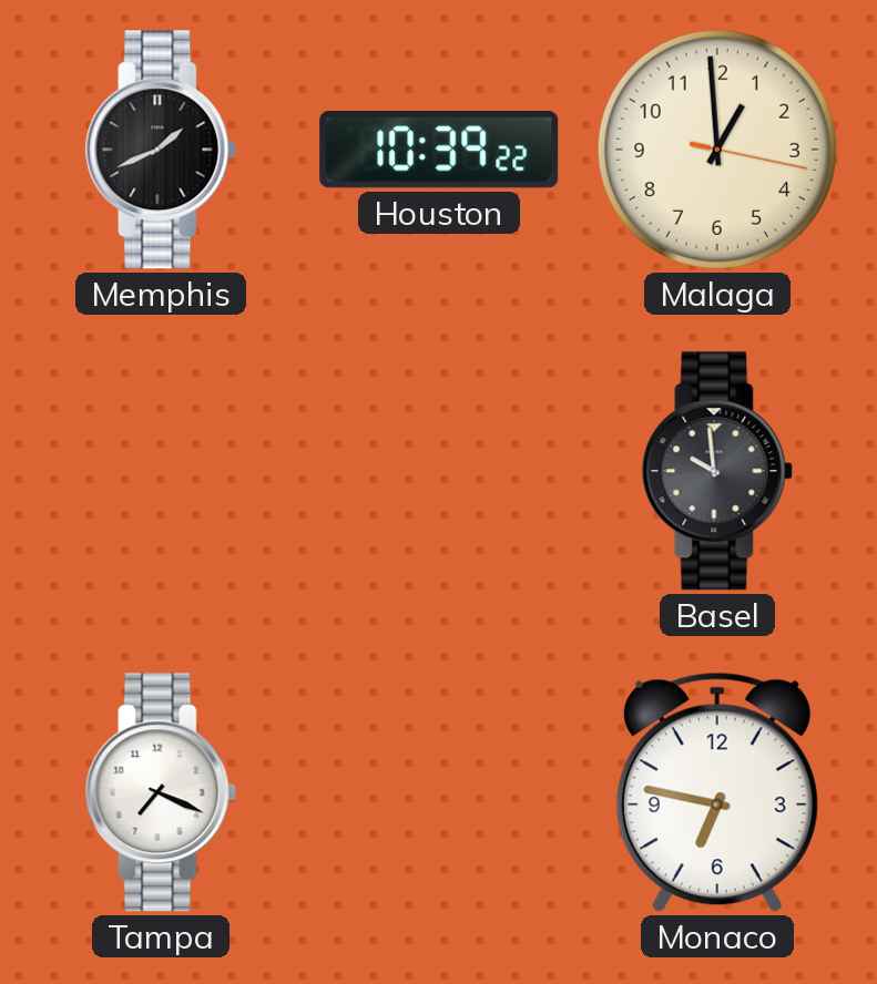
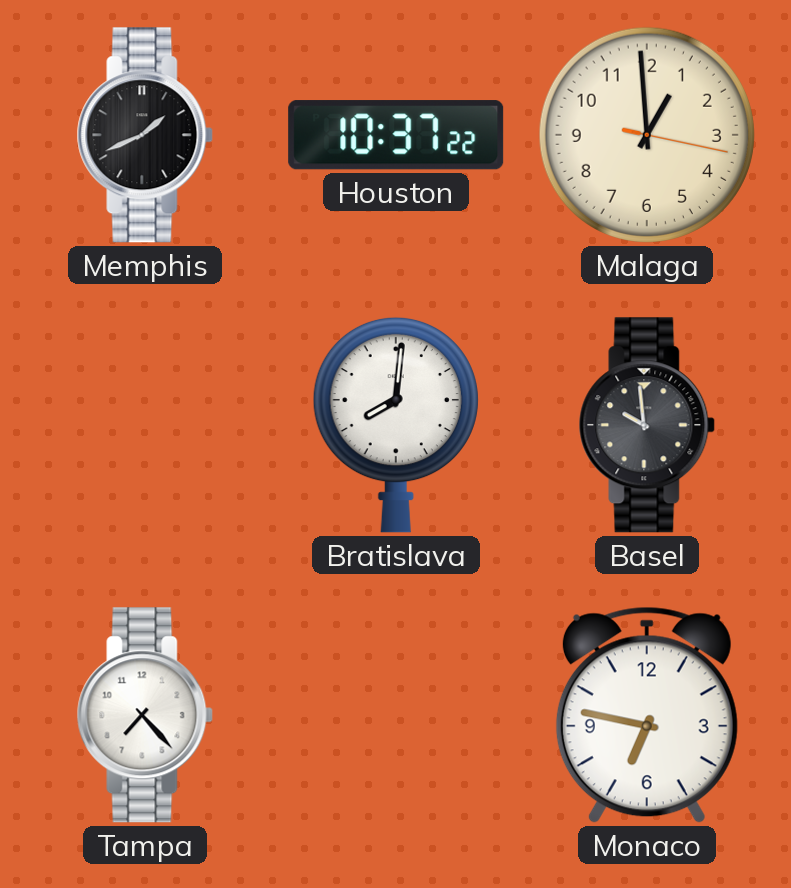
Houston: 10:39 -> 10:37
Bratislava: none -> 8:01
Tampa: 7:19 -> 7:23
